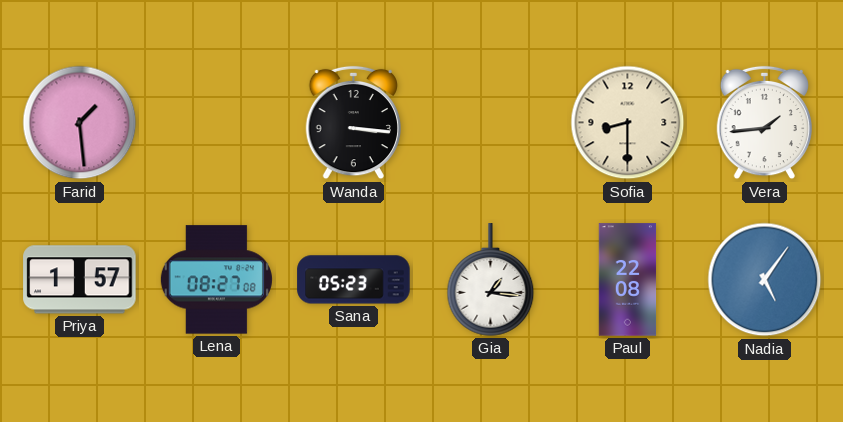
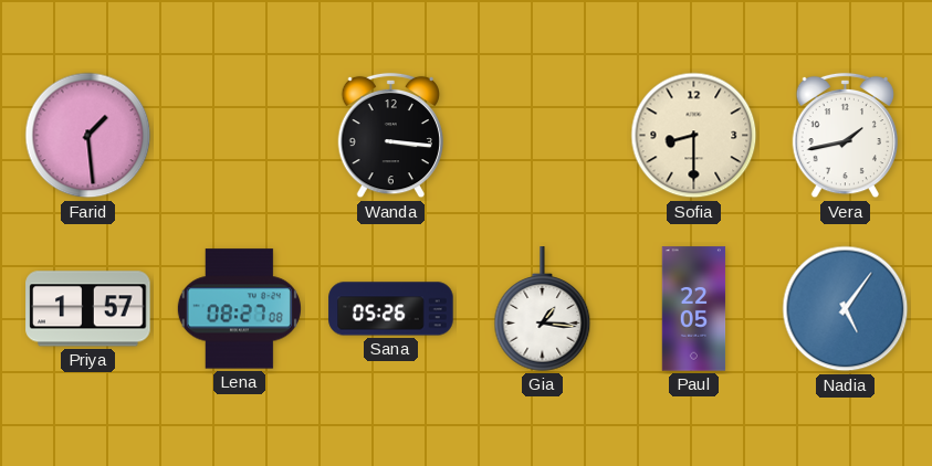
Vera: 1:44 -> 1:43
Sana: 05:23 -> 05:26
Paul: 22:08 -> 22:05
